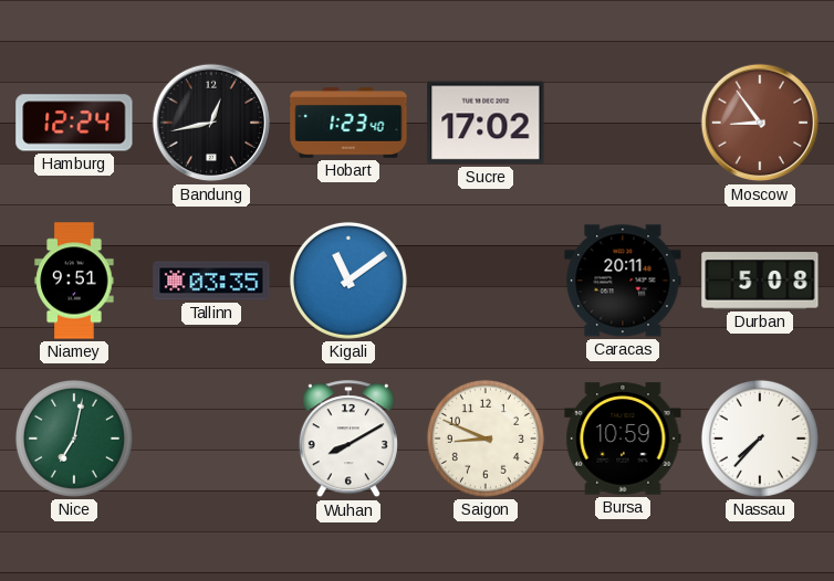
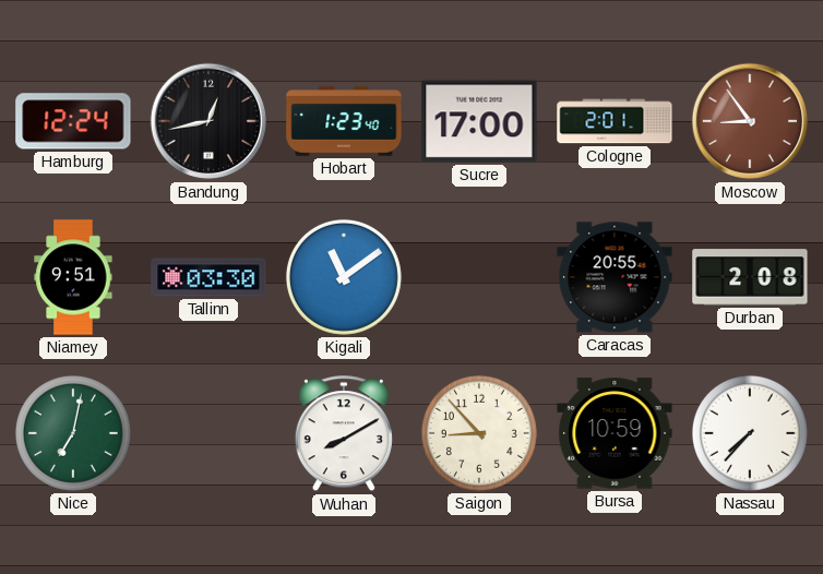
Sucre: 17:02 -> 17:00
Cologne: none -> 2:01
Tallinn: 03:35 -> 03:30
Caracas: 20:11 -> 20:55
Durban: 5:08 -> 2:08
Saigon: 8:49 -> 8:53
